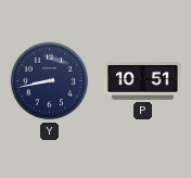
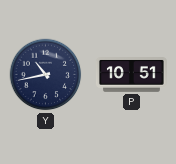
Y: 8:43 -> 10:43
